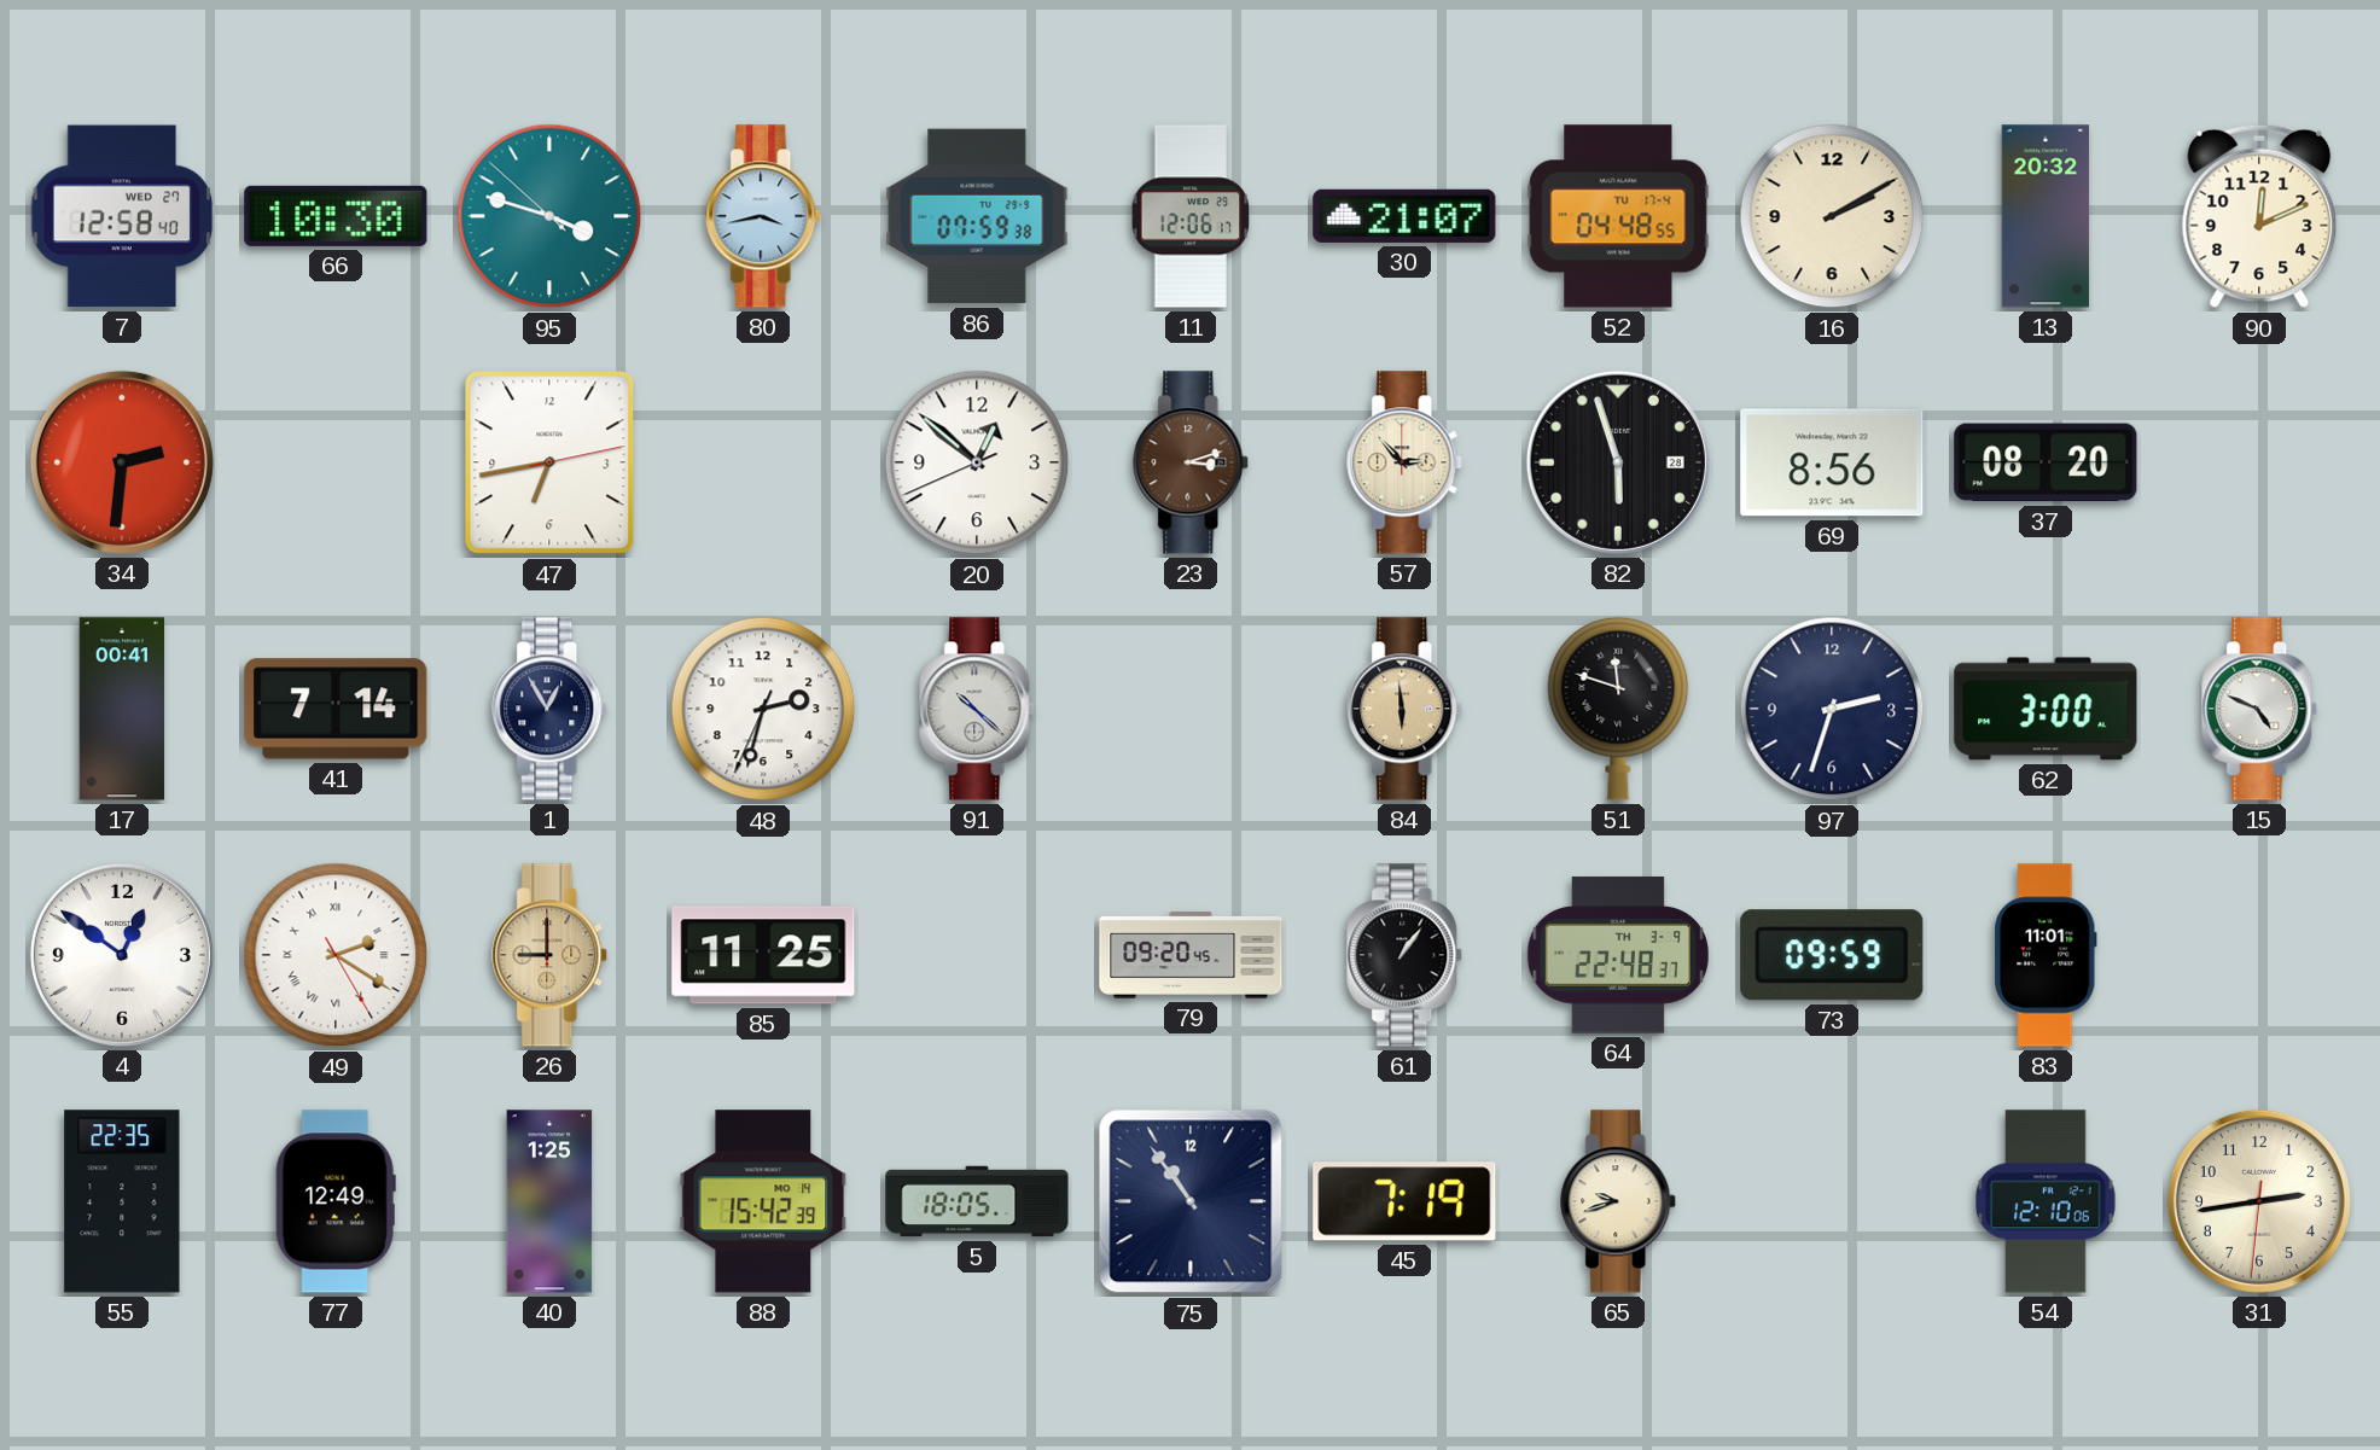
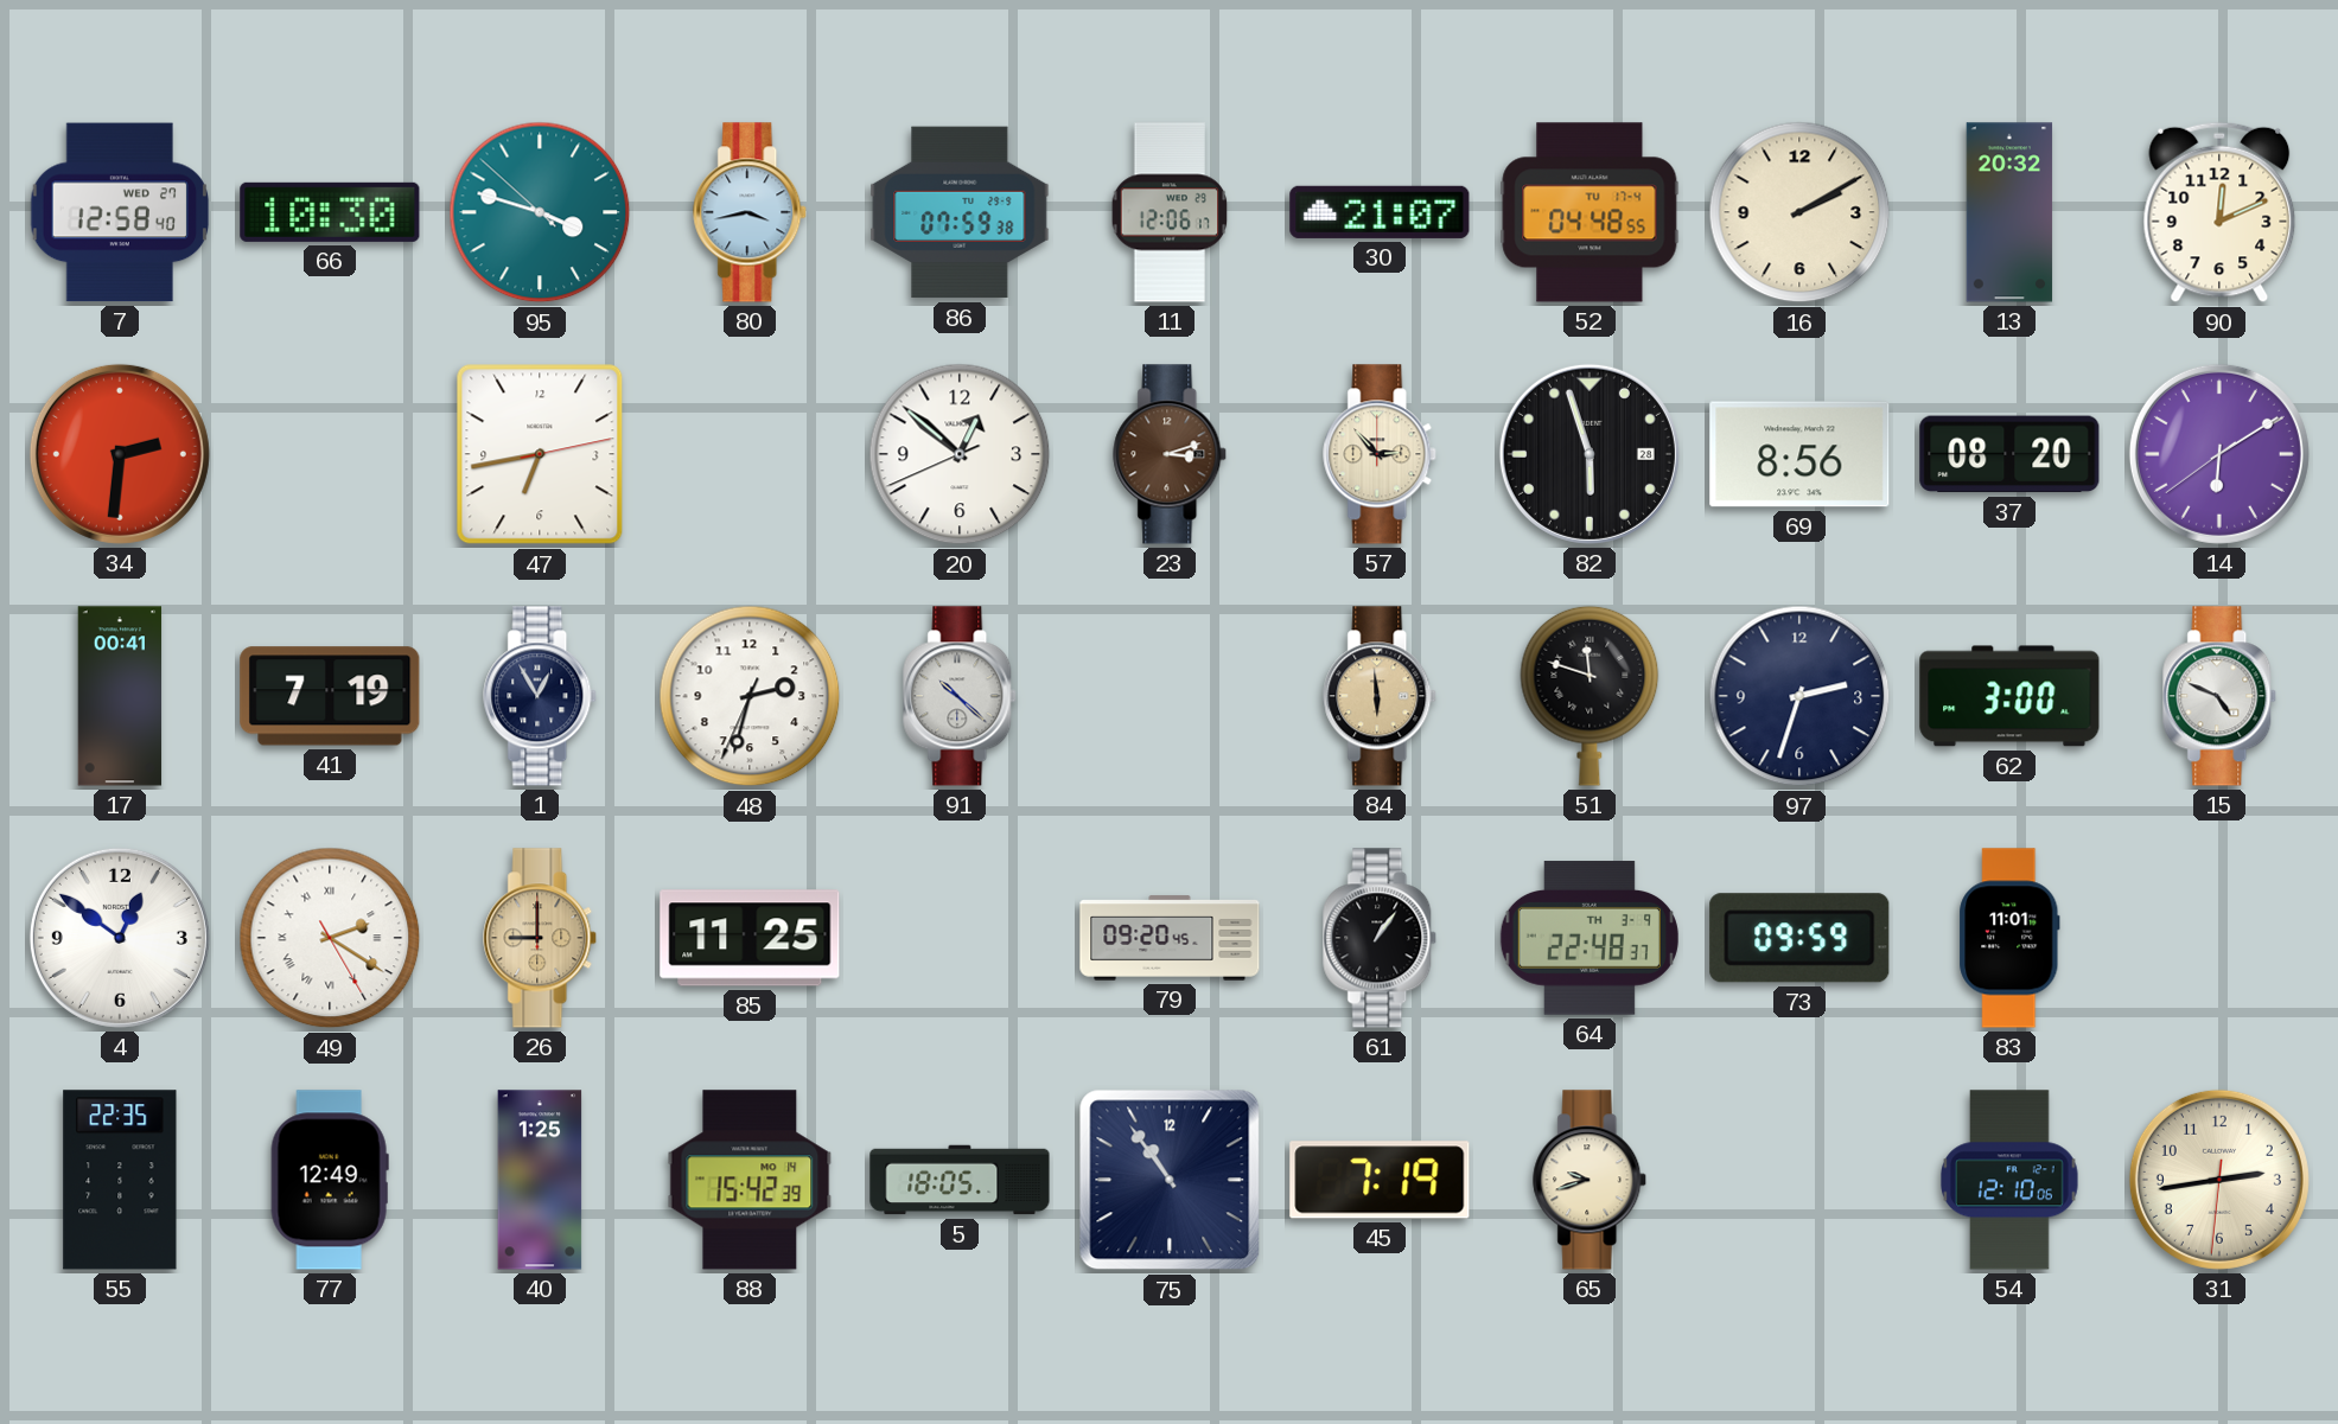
14: none -> 6:09
41: 7:14 -> 7:19
